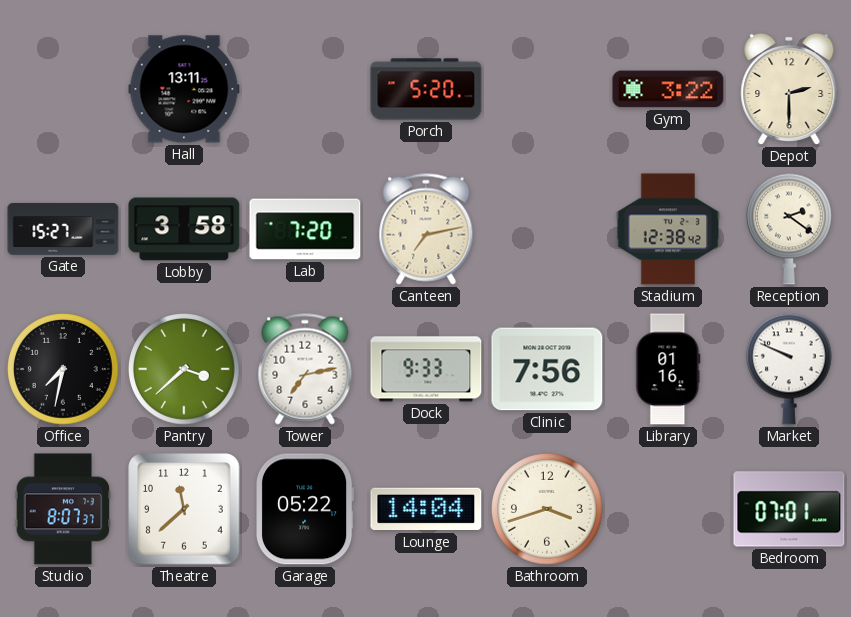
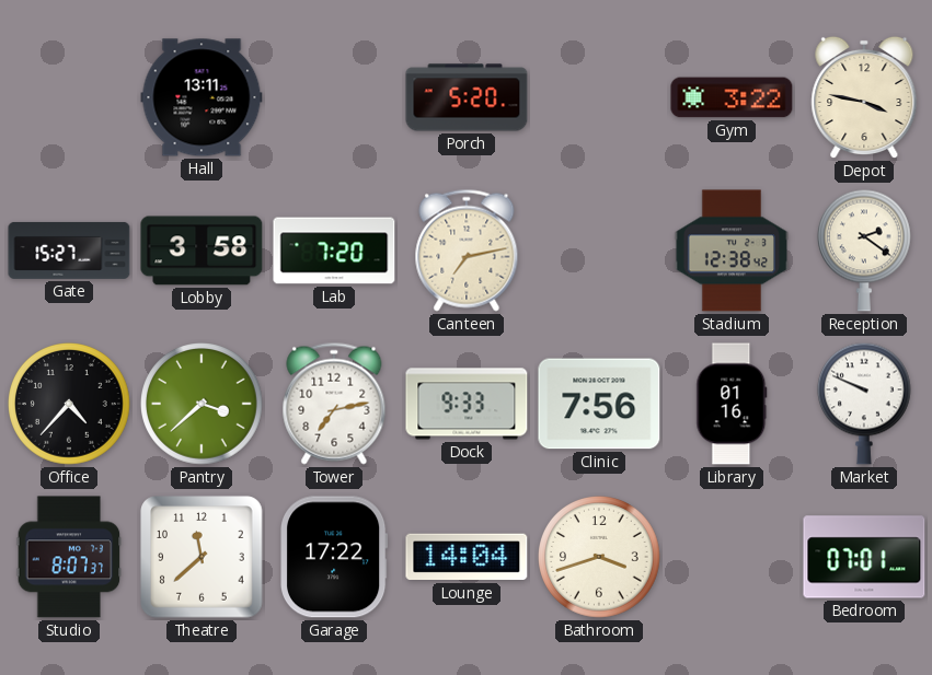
Depot: 2:30 -> 3:47
Office: 7:32 -> 4:37
Garage: 05:22 -> 17:22
